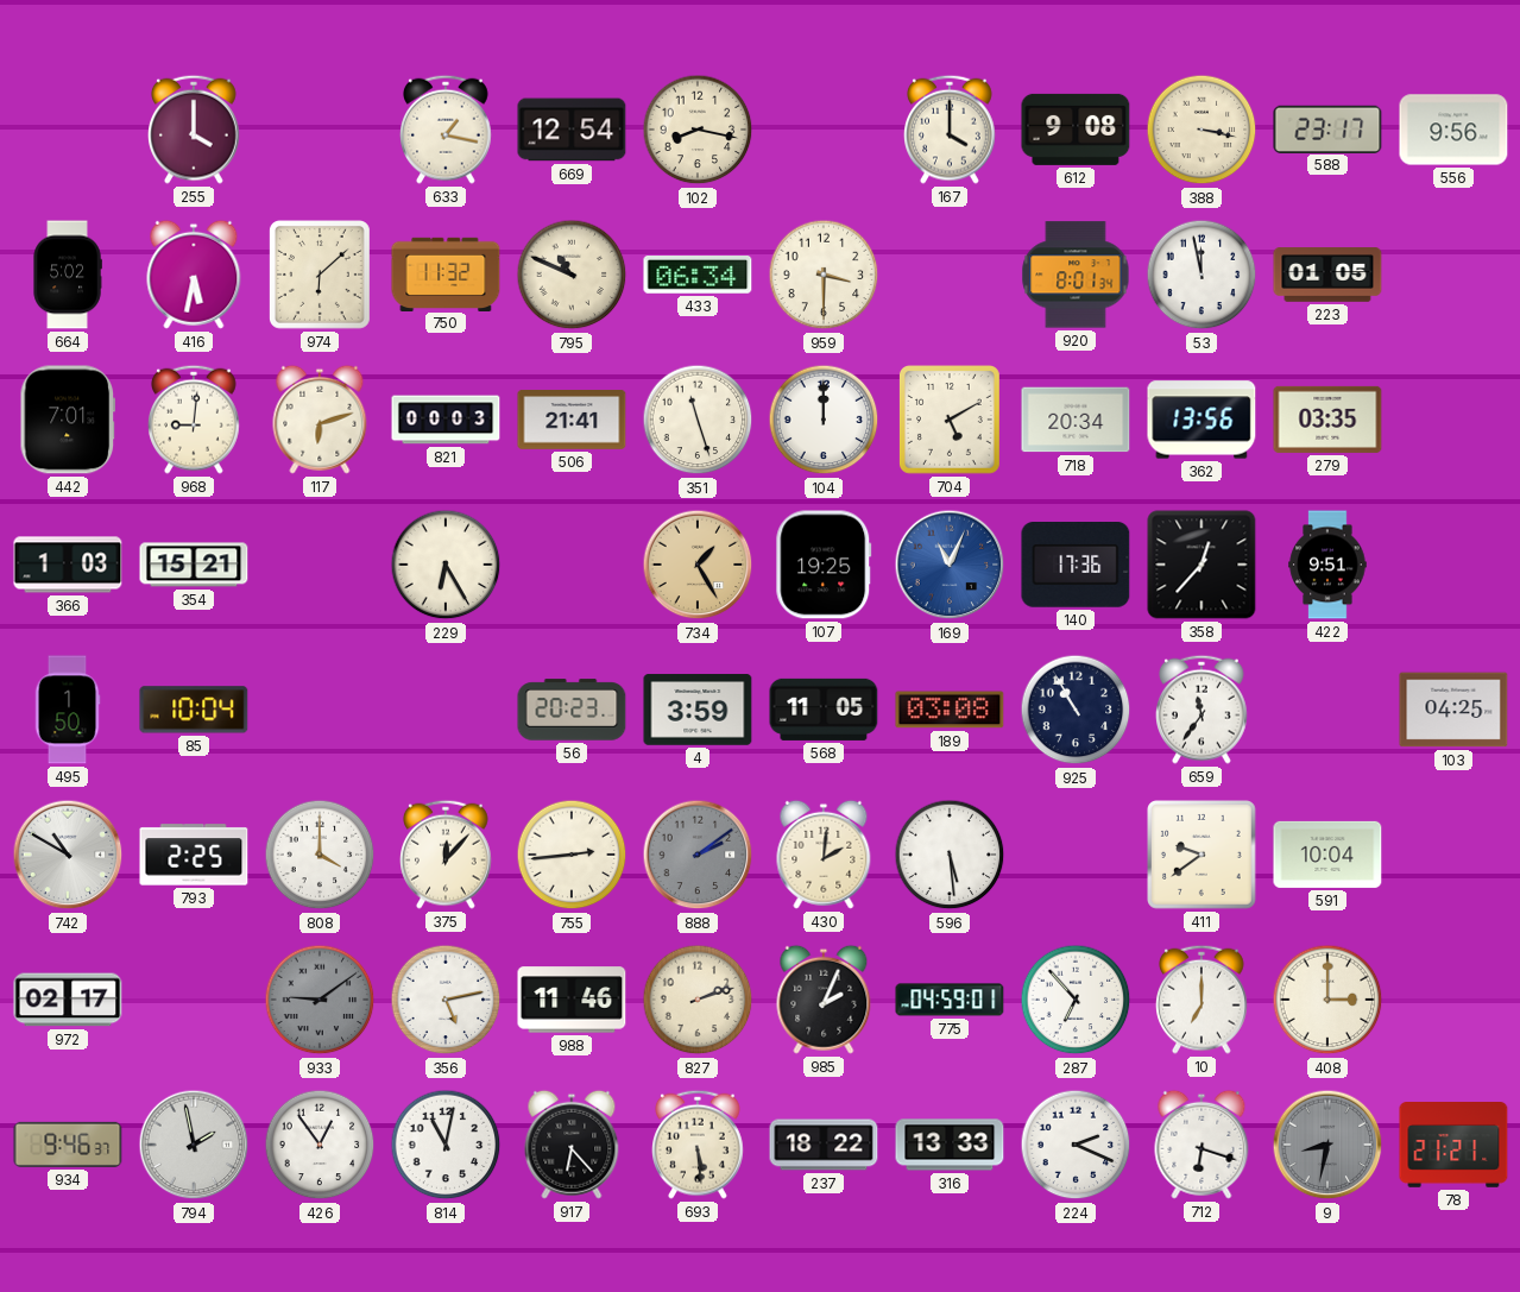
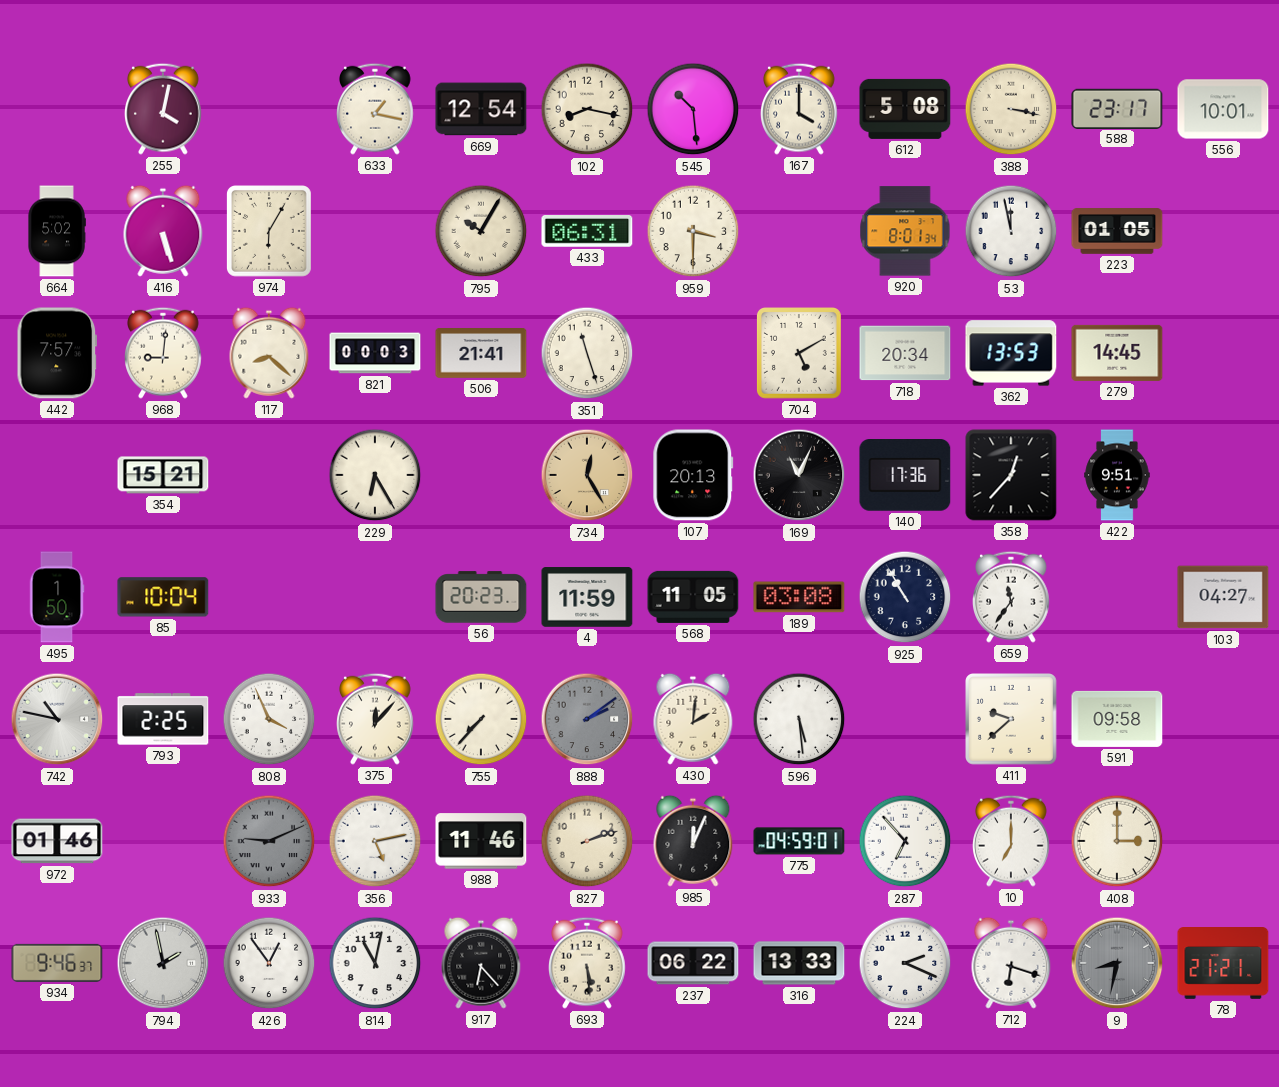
255: 4:00 -> 4:02
545: none -> 10:29
612: 9:08 -> 5:08
556: 9:56 -> 10:01
416: 5:32 -> 5:27
974: 6:08 -> 6:05
750: 11:32 -> none
795: 10:49 -> 10:05
433: 06:34 -> 06:31
442: 7:01 -> 7:57
117: 6:12 -> 8:22
104: 12:00 -> none
362: 13:56 -> 13:53
279: 03:35 -> 14:45
366: 1:03 -> none
734: 1:25 -> 12:25
107: 19:25 -> 20:13
169 dial: blue -> black
4: 3:59 -> 11:59
103: 04:25 -> 04:27
742: 10:50 -> 10:47
808: 4:00 -> 3:56
755: 2:44 -> 7:37
411: 9:39 -> 9:38
591: 10:04 -> 09:58
972: 02:17 -> 01:46
933: 9:09 -> 9:11
985: 2:04 -> 12:04
237: 18:22 -> 06:22
